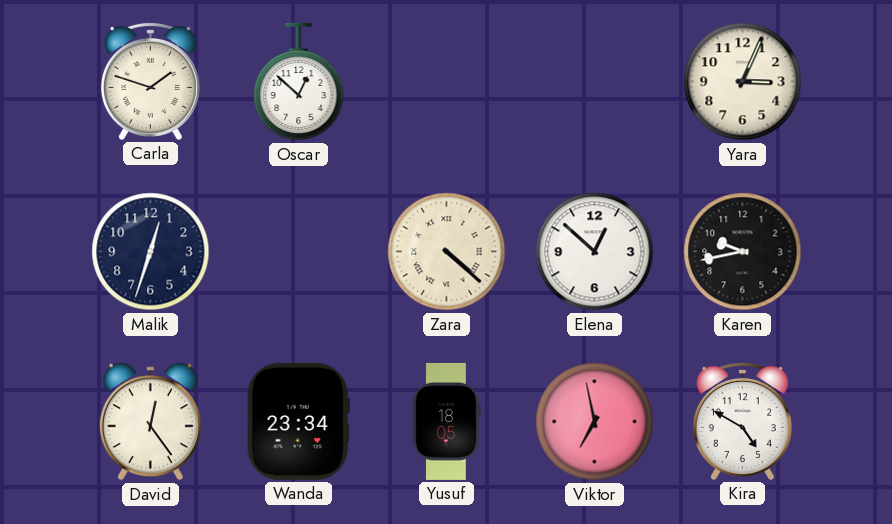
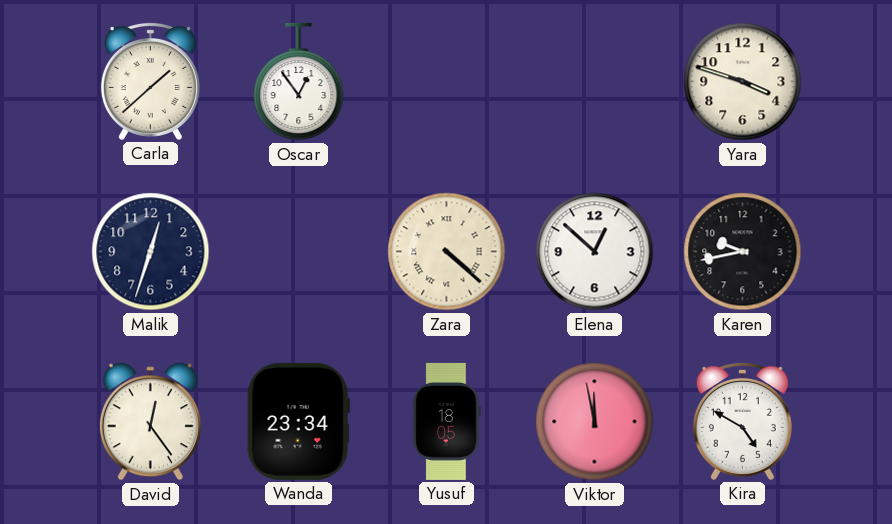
Carla: 1:48 -> 1:38
Oscar: 12:52 -> 12:54
Yara: 3:04 -> 3:48
Viktor: 6:58 -> 11:58
